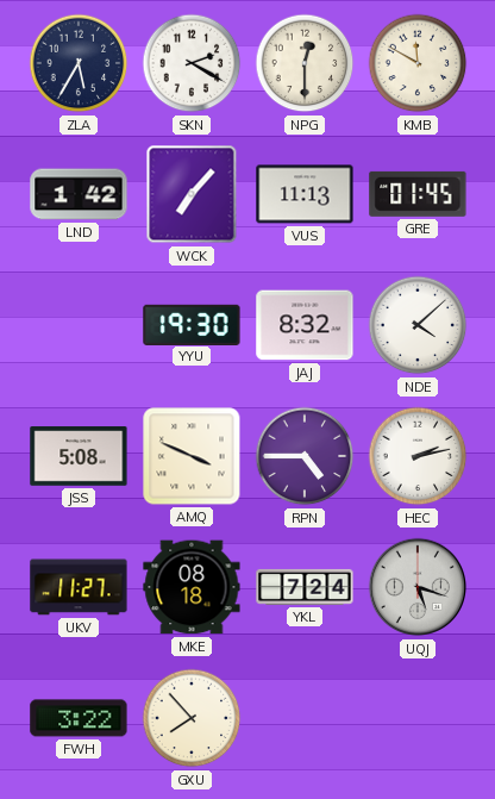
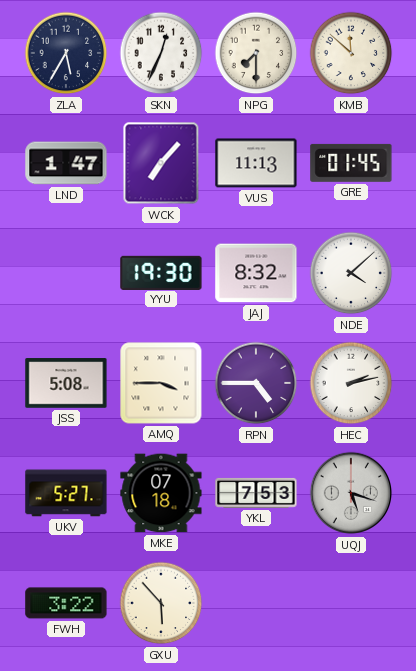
SKN: 2:20 -> 12:34
NPG: 12:30 -> 7:30
KMB: 11:50 -> 11:52
LND: 1:42 -> 1:47
AMQ: 3:49 -> 3:45
UKV: 11:27 -> 5:27
MKE: 08:18 -> 07:18
YKL: 7:24 -> 7:53
GXU: 7:53 -> 5:53
